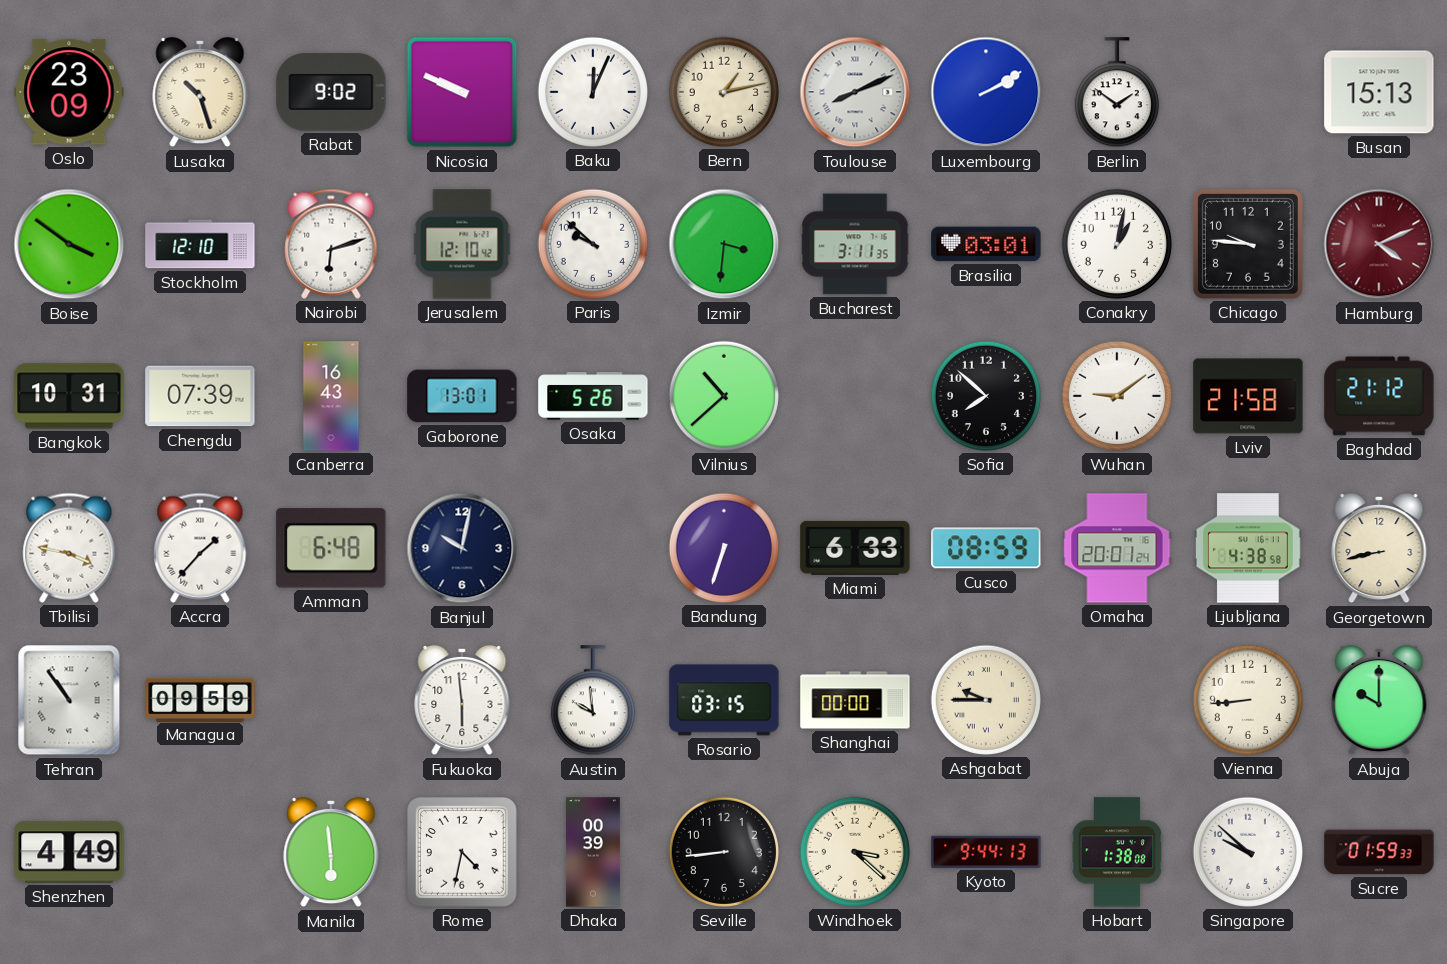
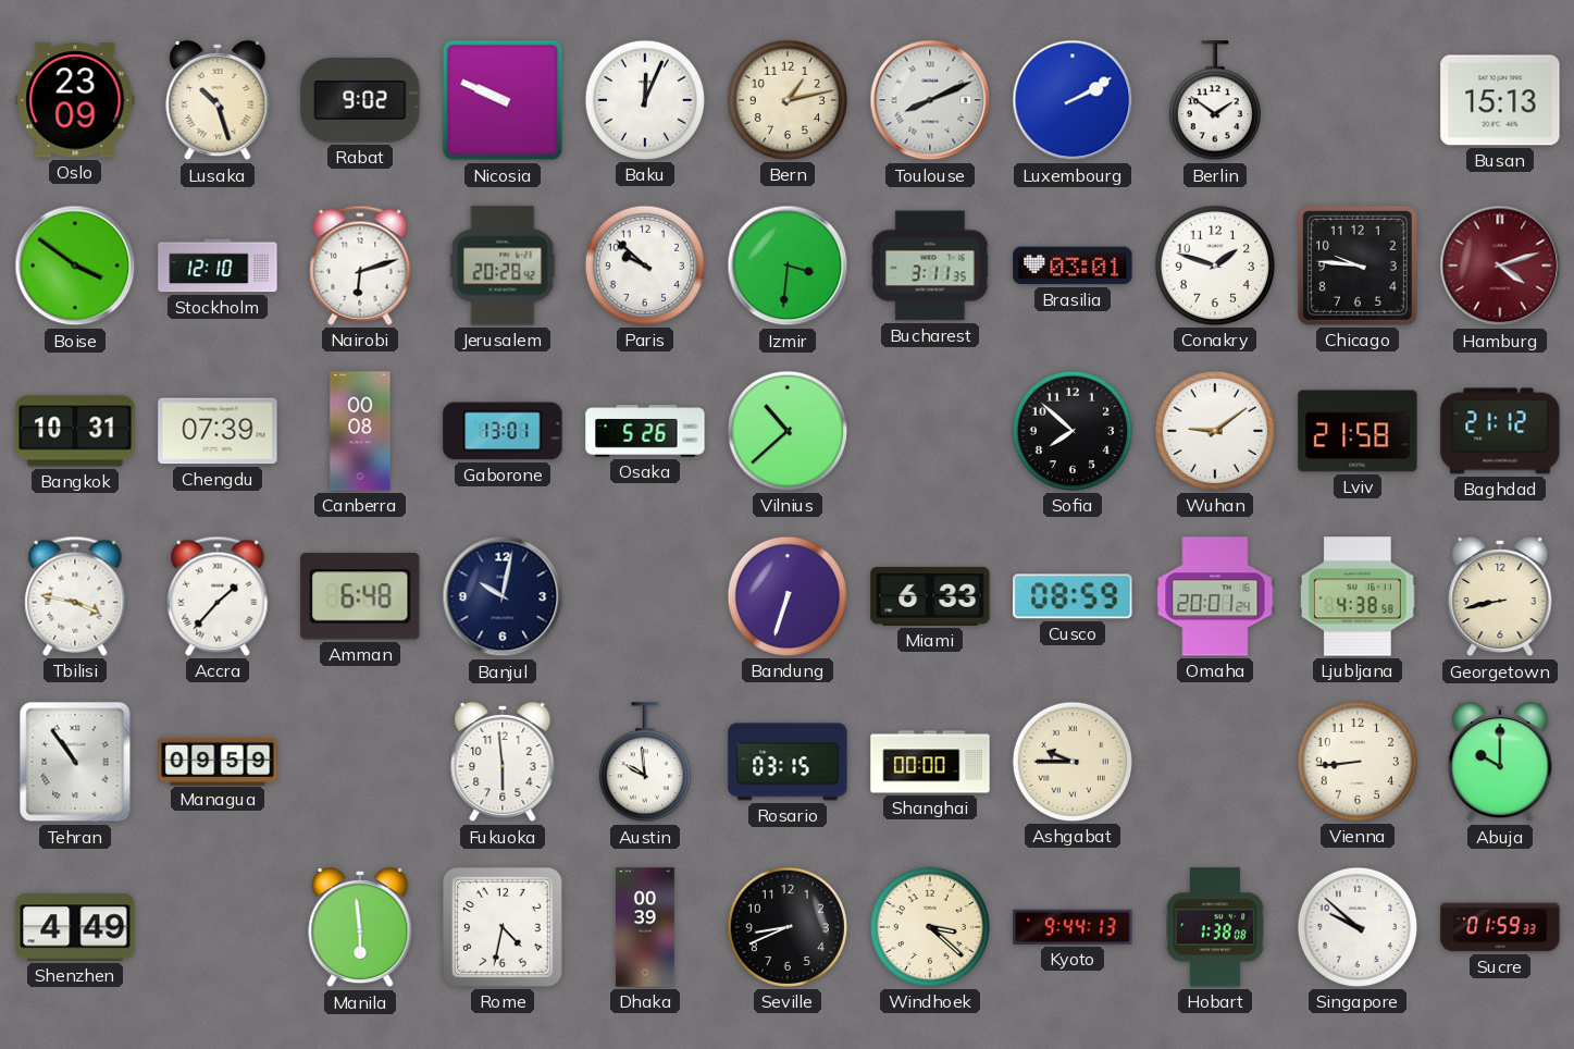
Jerusalem: 12:10 -> 20:28
Conakry: 1:02 -> 1:48
Hamburg: 4:11 -> 4:12
Canberra: 16:43 -> 00:08
Seville: 8:44 -> 8:41
